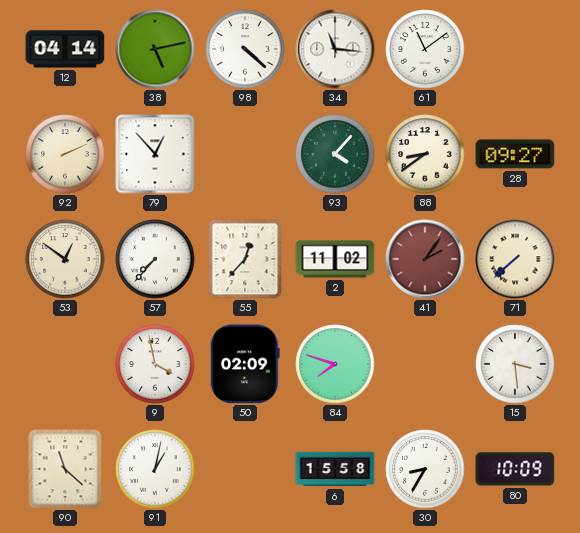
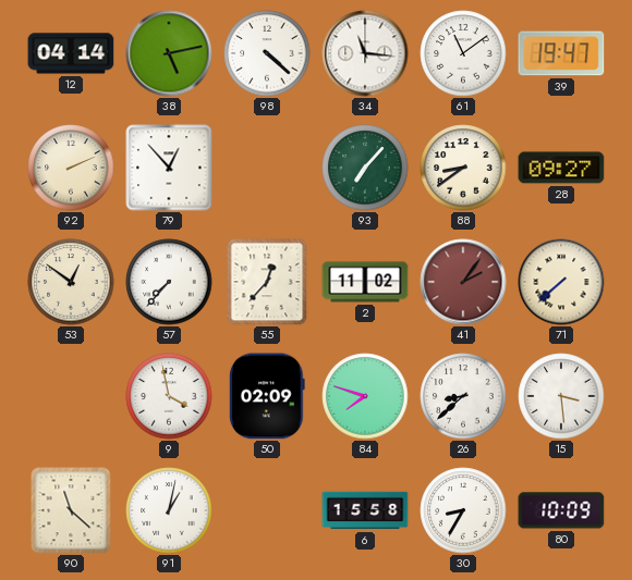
39: none -> 19:47
93: 4:07 -> 7:07
26: none -> 8:38
